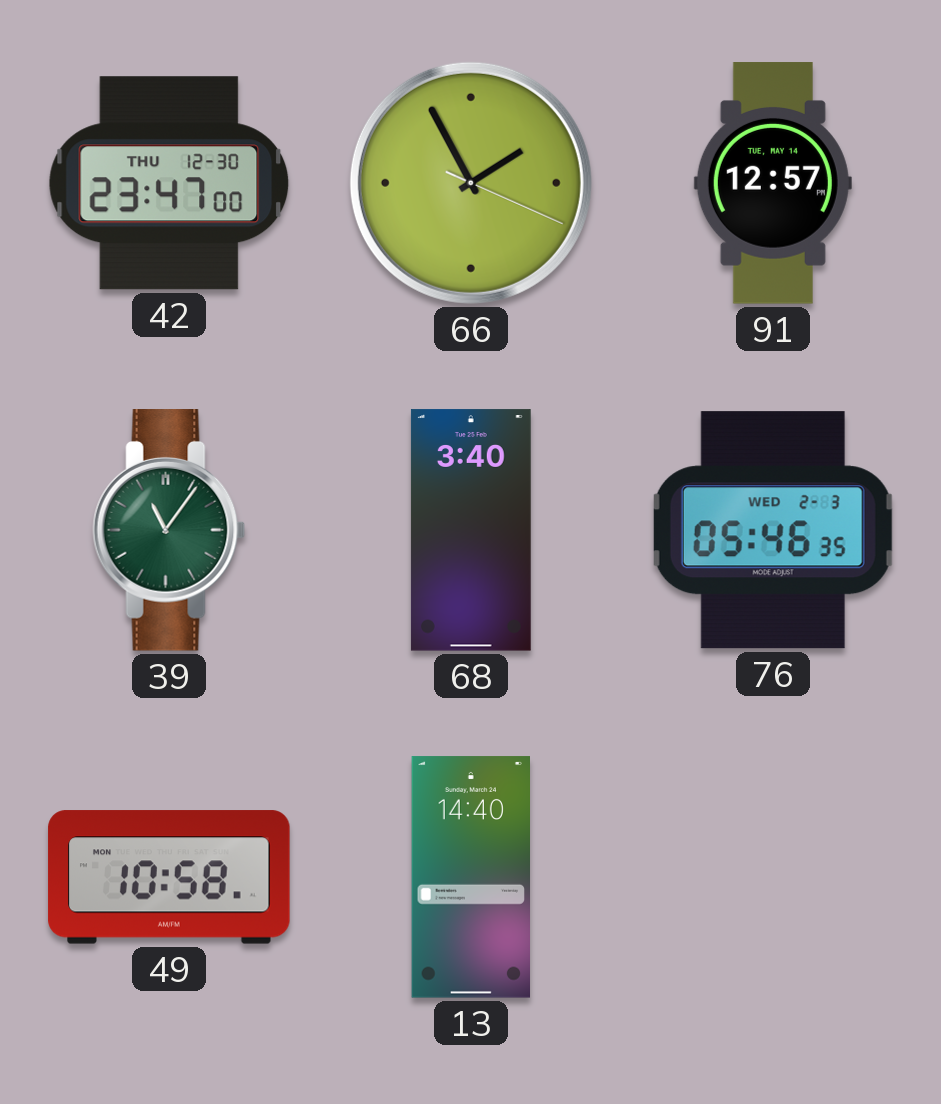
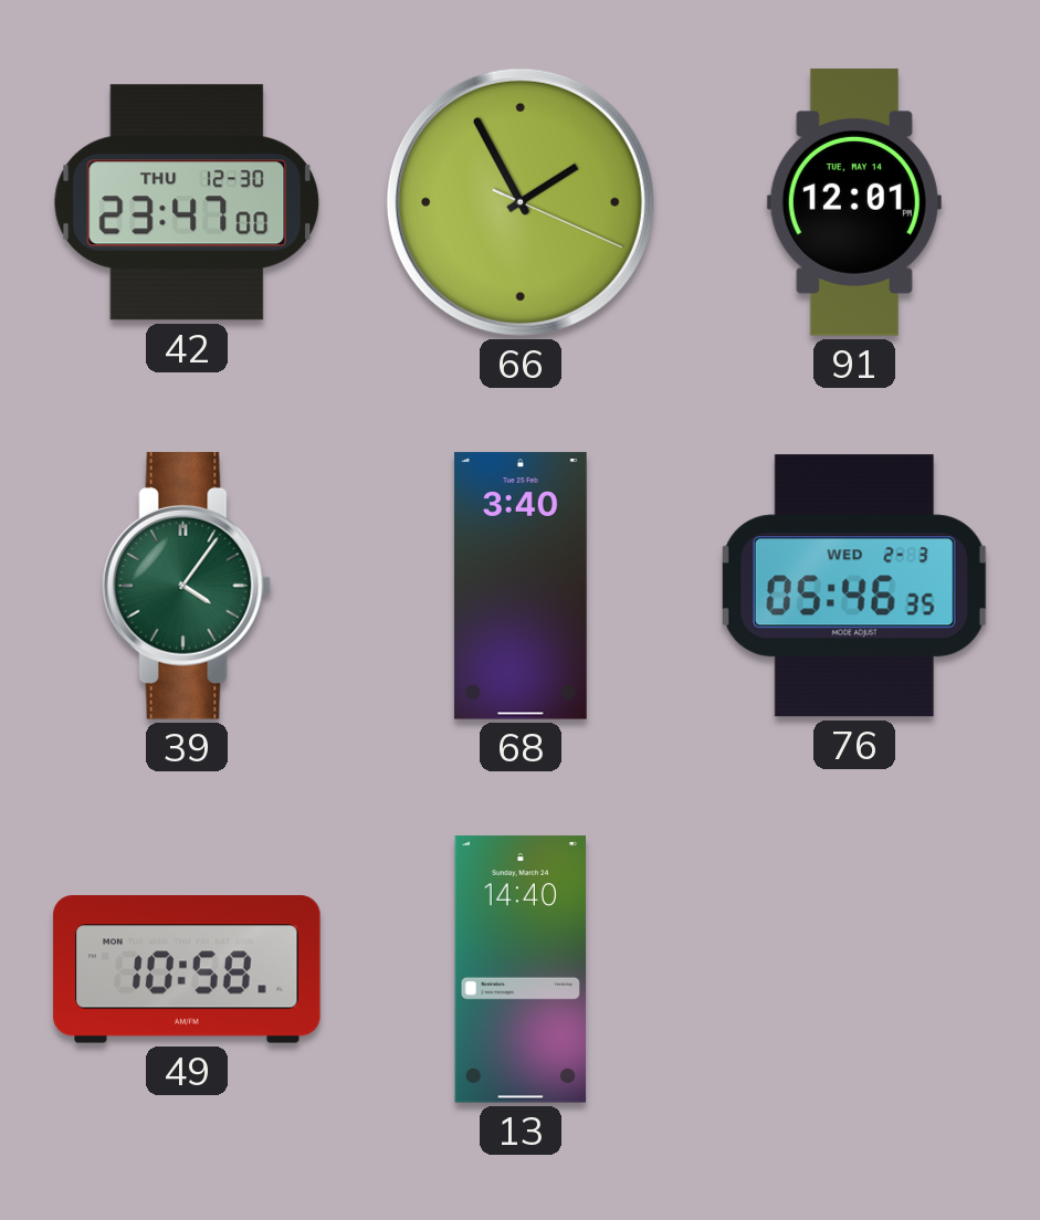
91: 12:57 -> 12:01
39: 11:06 -> 4:06
